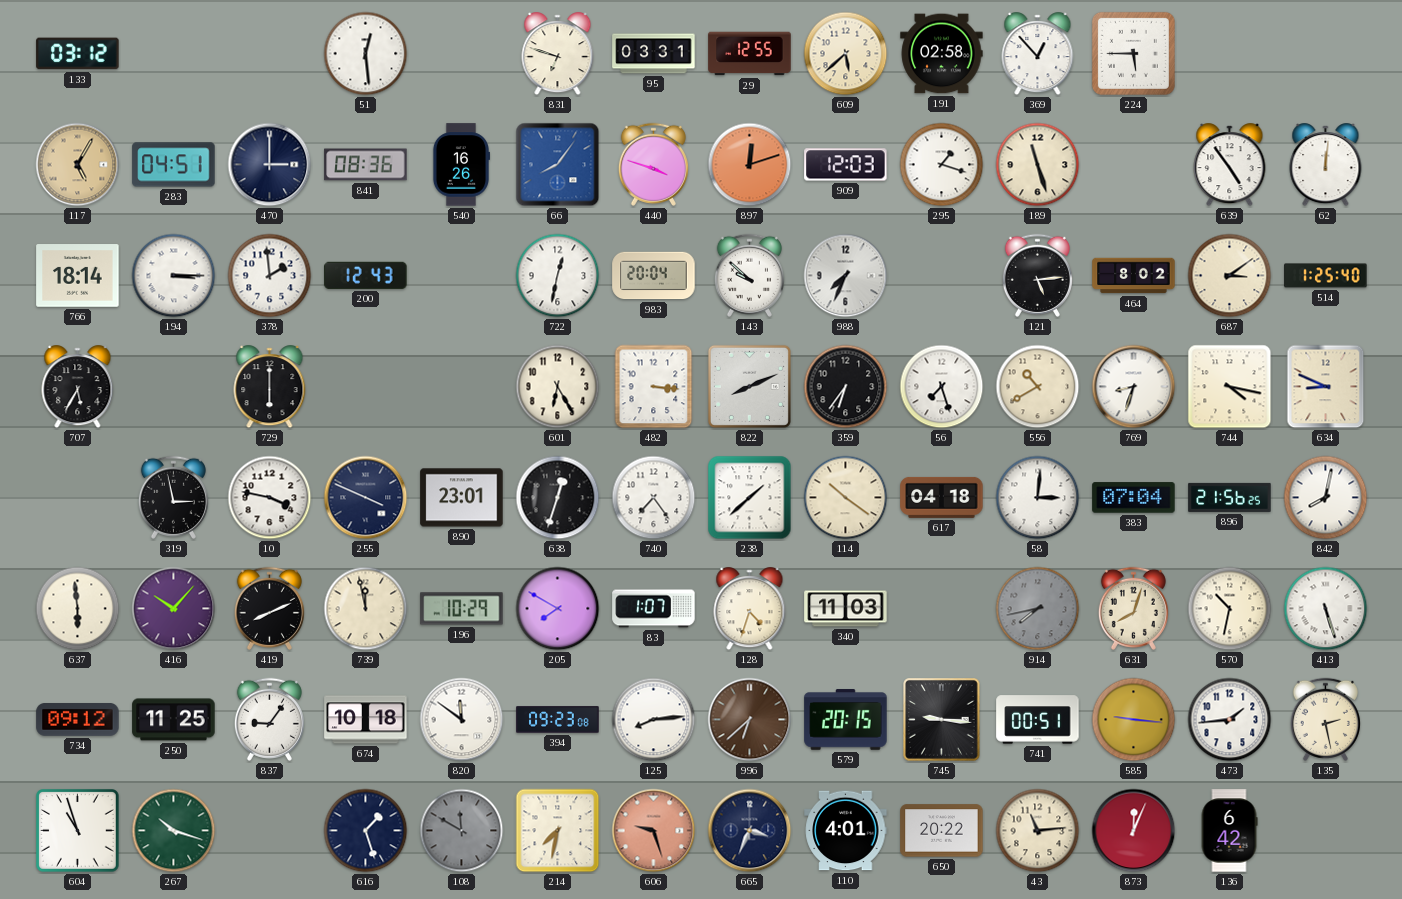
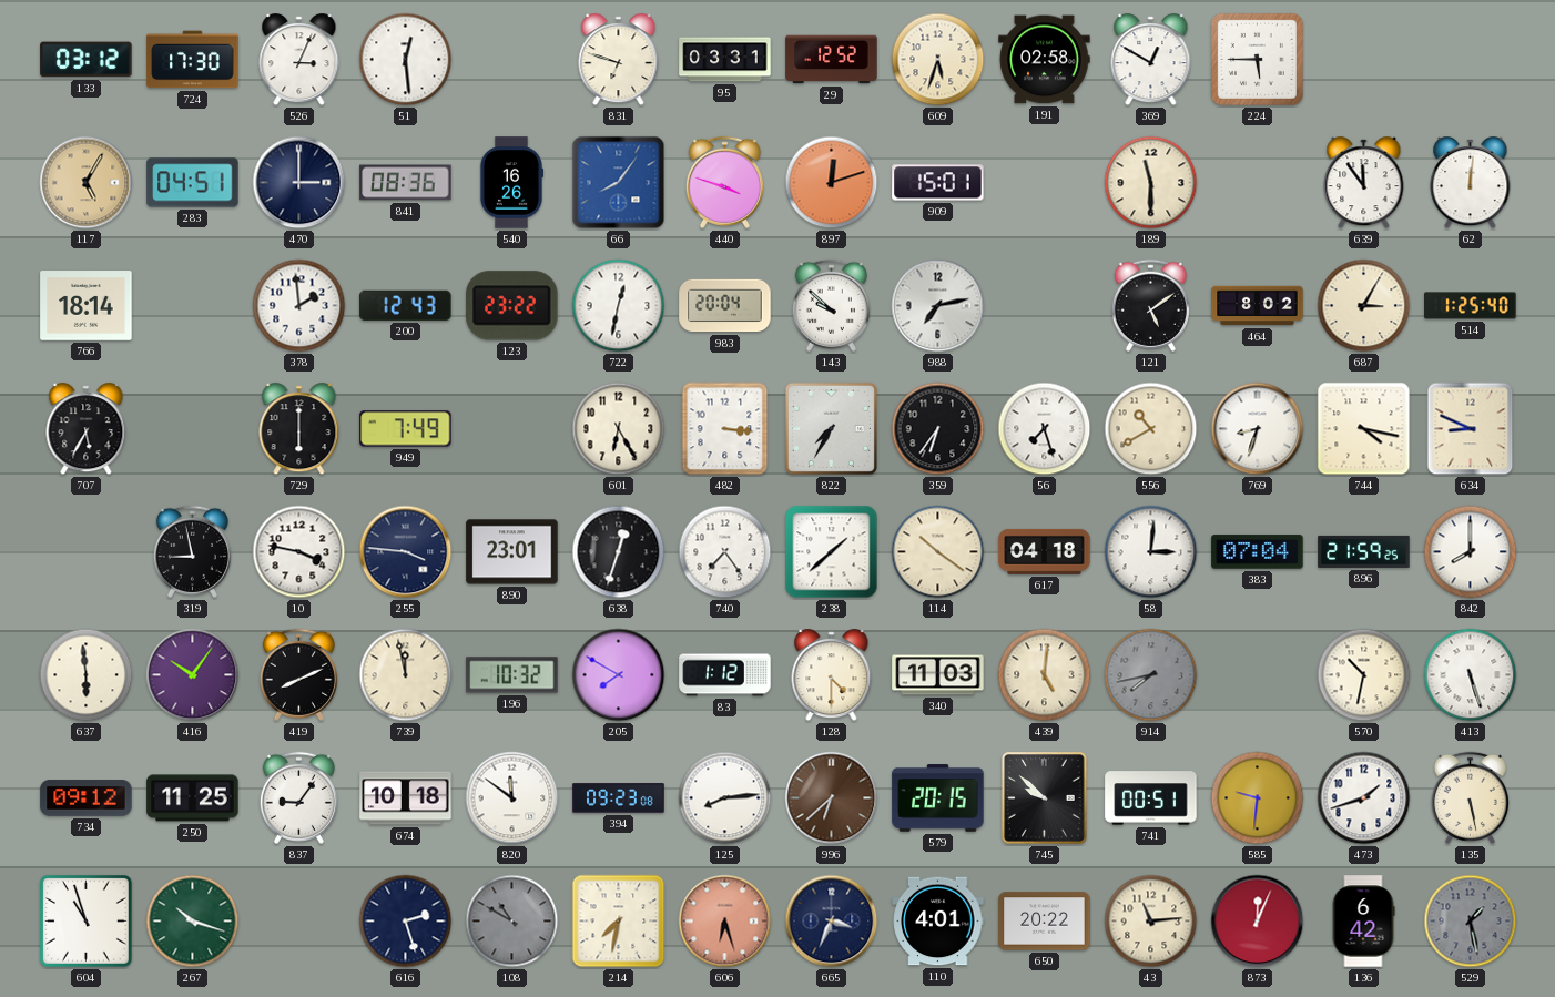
724: none -> 17:30
526: none -> 3:04
29: 12:55 -> 12:52
609: 5:38 -> 5:33
369: 12:53 -> 12:50
909: 12:03 -> 15:01
295: 1:18 -> none
189: 11:27 -> 11:30
639: 4:54 -> 11:54
194: 3:15 -> none
123: none -> 23:22
988: 7:34 -> 7:13
121: 5:14 -> 5:09
687: 3:09 -> 3:05
949: none -> 7:49
822: 8:11 -> 7:35
319: 2:58 -> 8:58
255: 3:49 -> 3:46
896: 21:56 -> 21:59
842: 8:02 -> 8:00
416: 10:07 -> 10:06
196: 10:29 -> 10:32
83: 1:07 -> 1:12
128: 4:33 -> 4:30
439: none -> 5:01
631: 8:03 -> none
745: 9:16 -> 9:52
585: 9:16 -> 9:31
473: 1:44 -> 1:42
135: 2:28 -> 5:28
616: 1:27 -> 2:27
108: 11:50 -> 10:50
606: 9:27 -> 6:27
529: none -> 1:28
